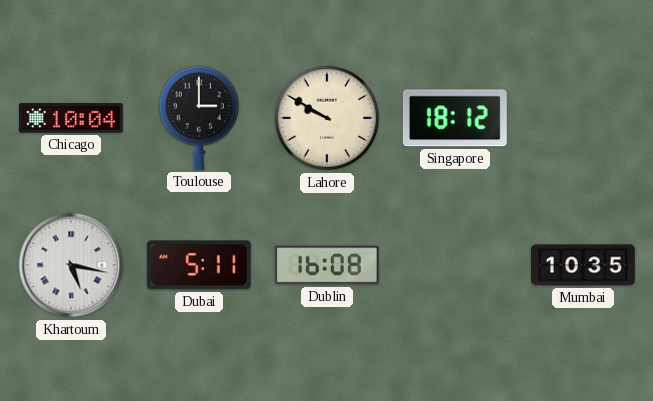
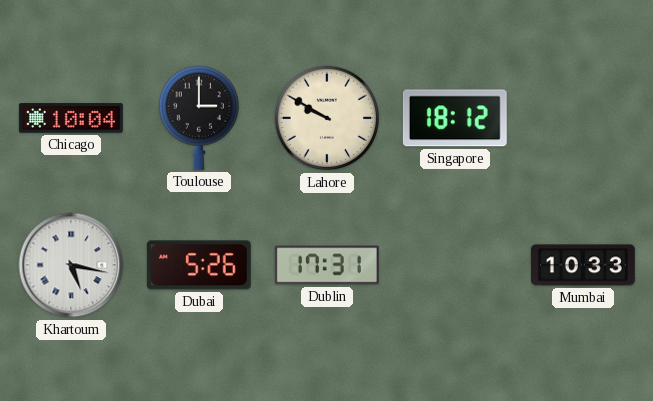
Dubai: 5:11 -> 5:26
Dublin: 16:08 -> 17:31
Mumbai: 10:35 -> 10:33
